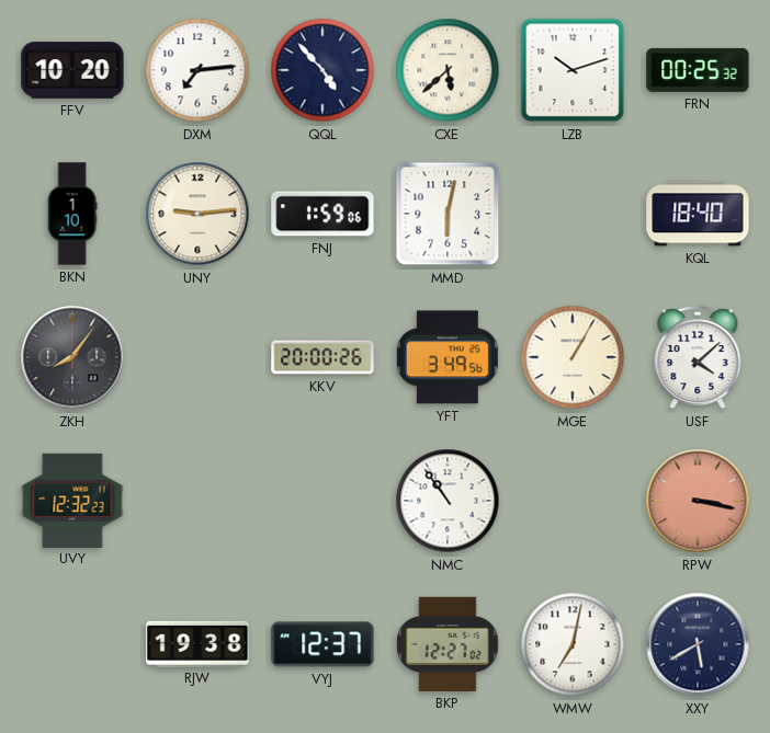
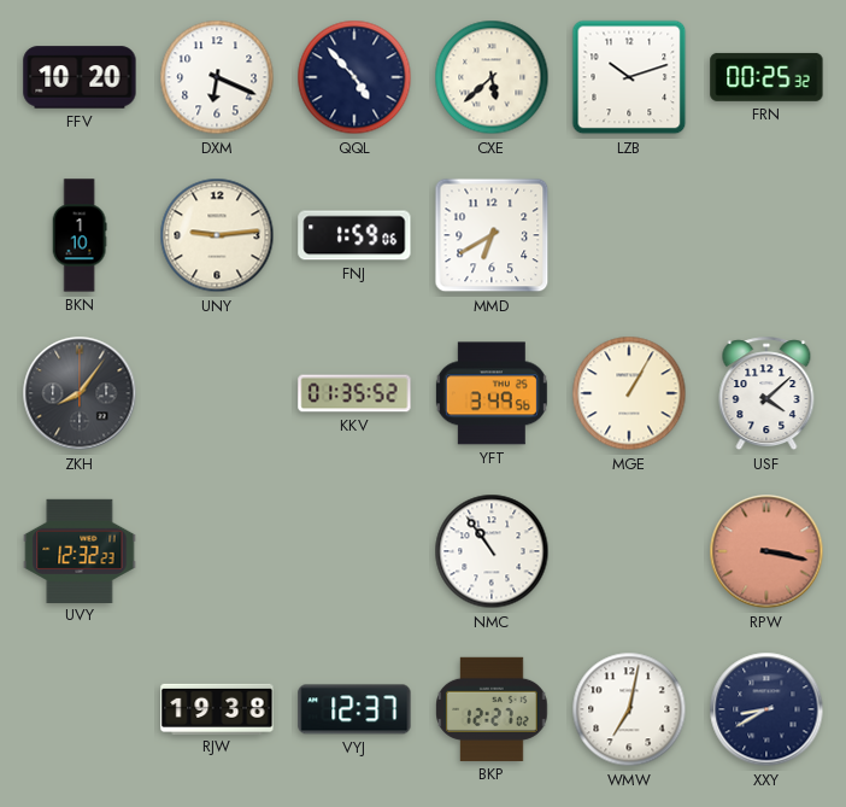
DXM: 7:14 -> 6:19
MMD: 6:02 -> 6:40
KQL: 18:40 -> none
KKV: 20:00 -> 01:35
XXY: 5:40 -> 8:40
